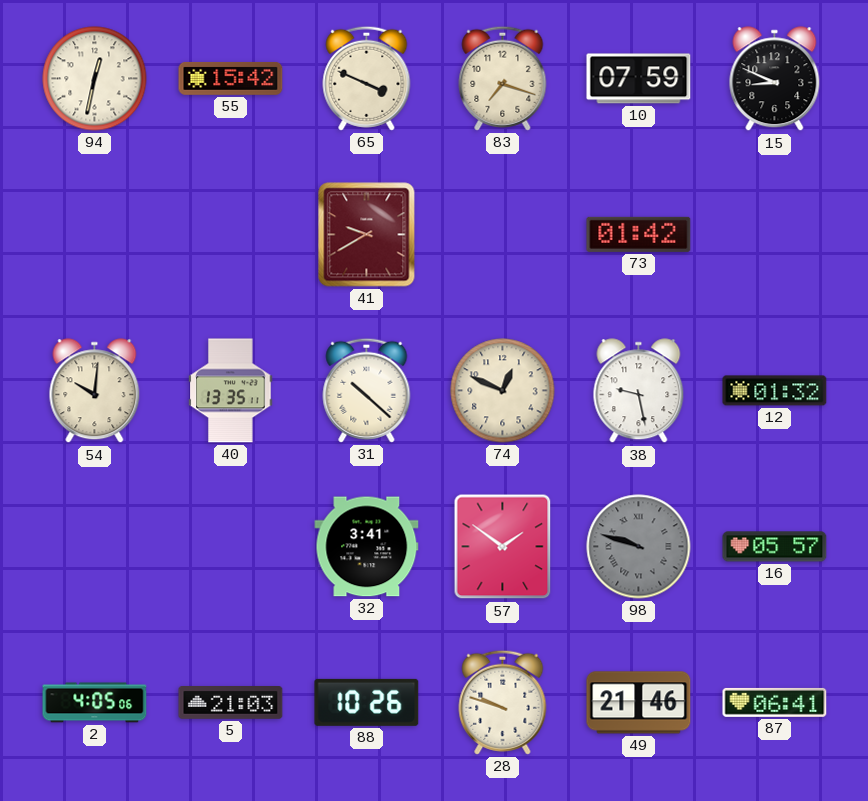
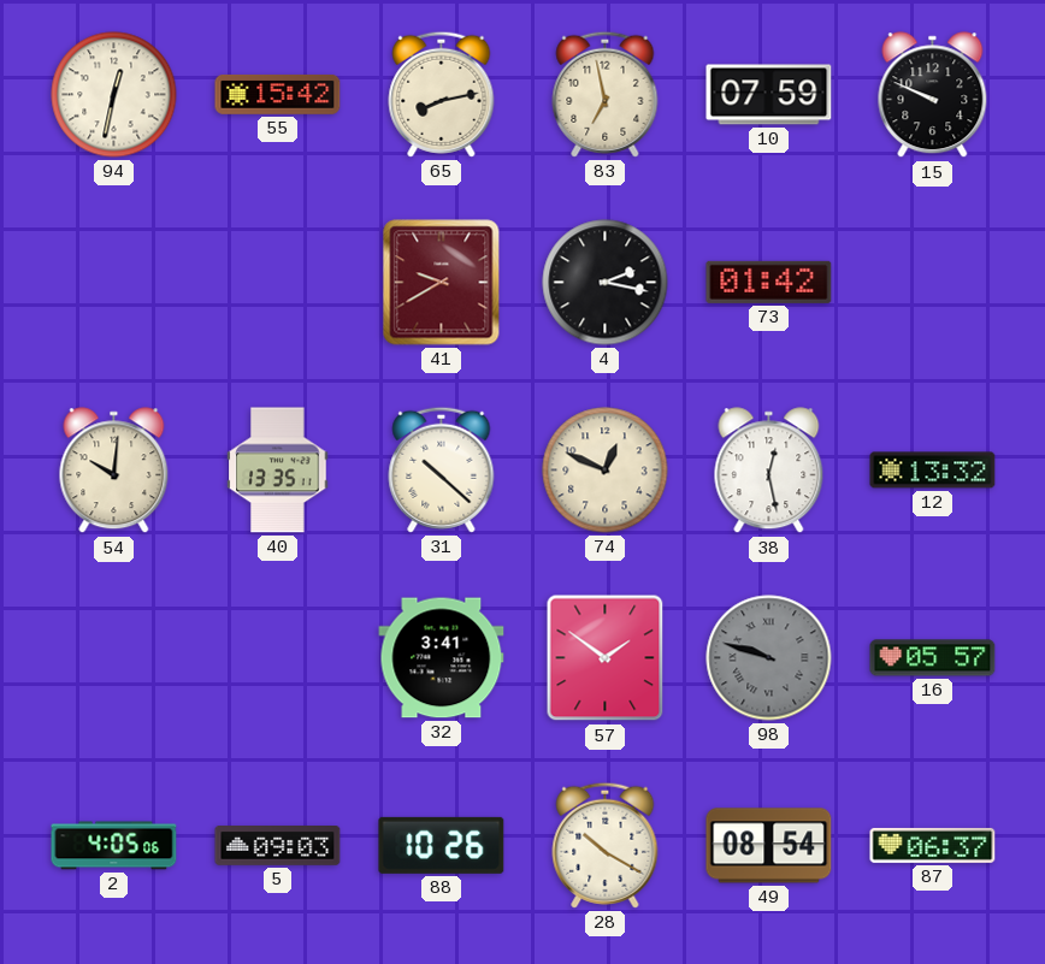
65: 3:49 -> 8:13
83: 7:18 -> 6:58
15: 8:49 -> 9:49
4: none -> 2:17
38: 9:28 -> 12:28
12: 01:32 -> 13:32
5: 21:03 -> 09:03
28: 9:48 -> 10:20
49: 21:46 -> 08:54
87: 06:41 -> 06:37
